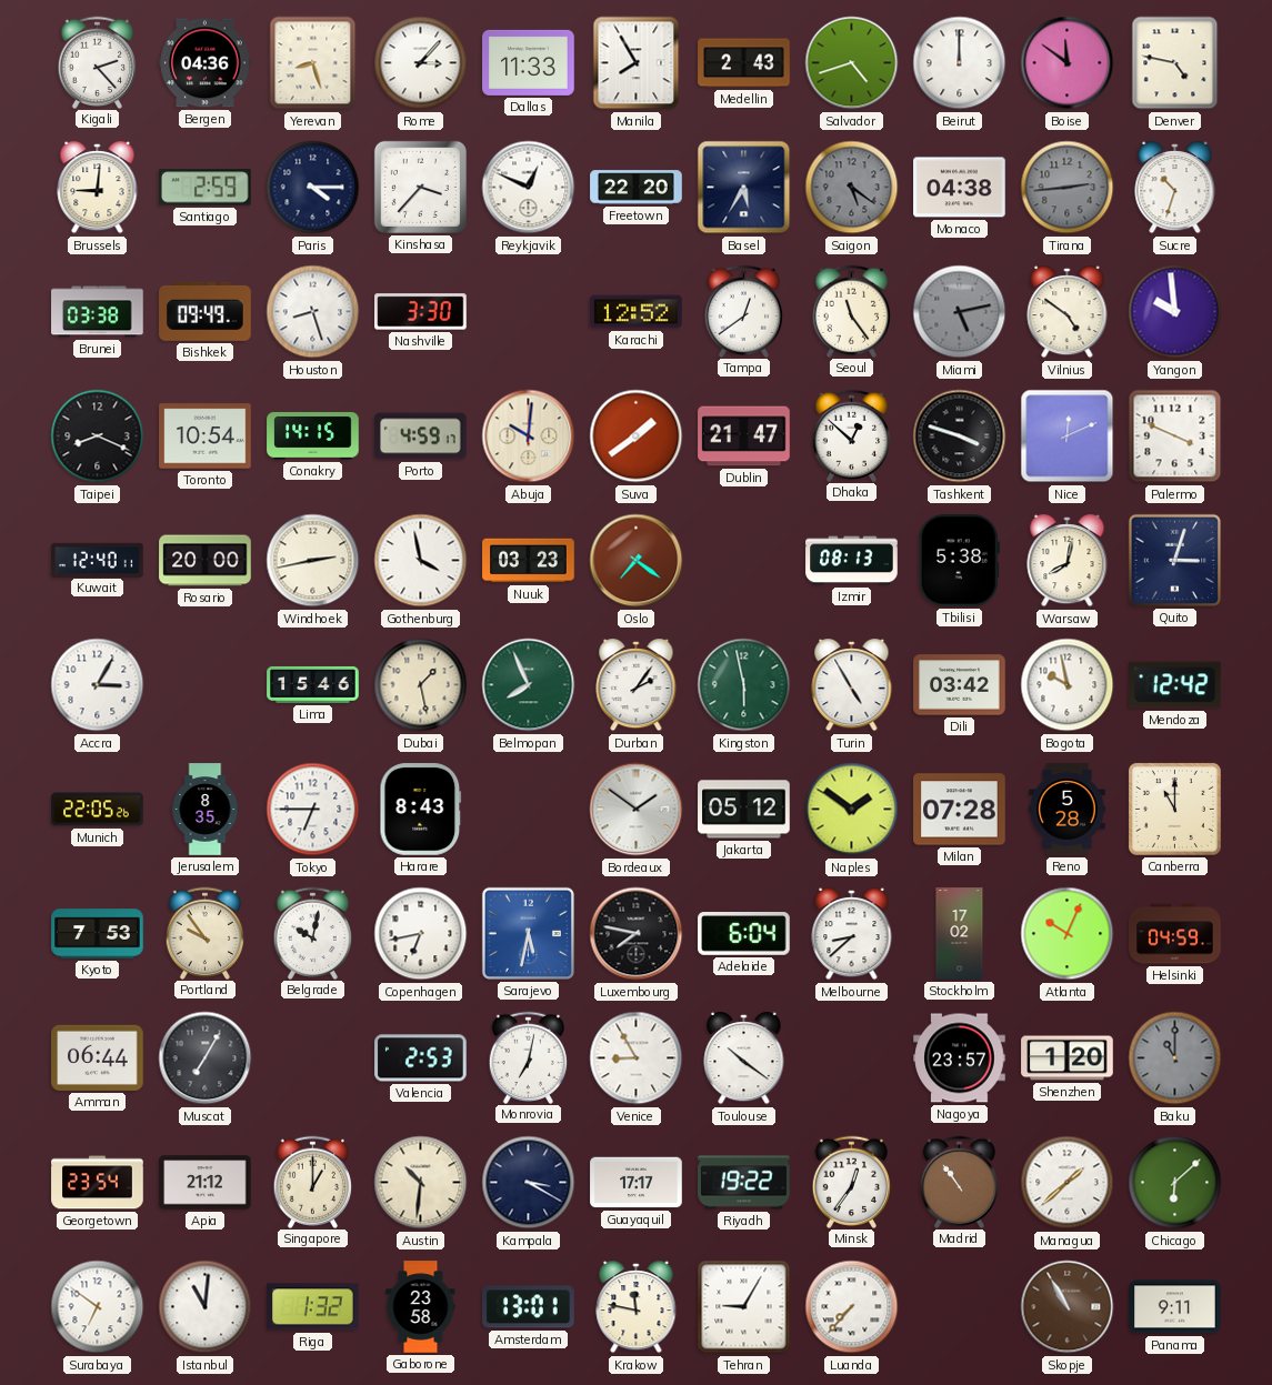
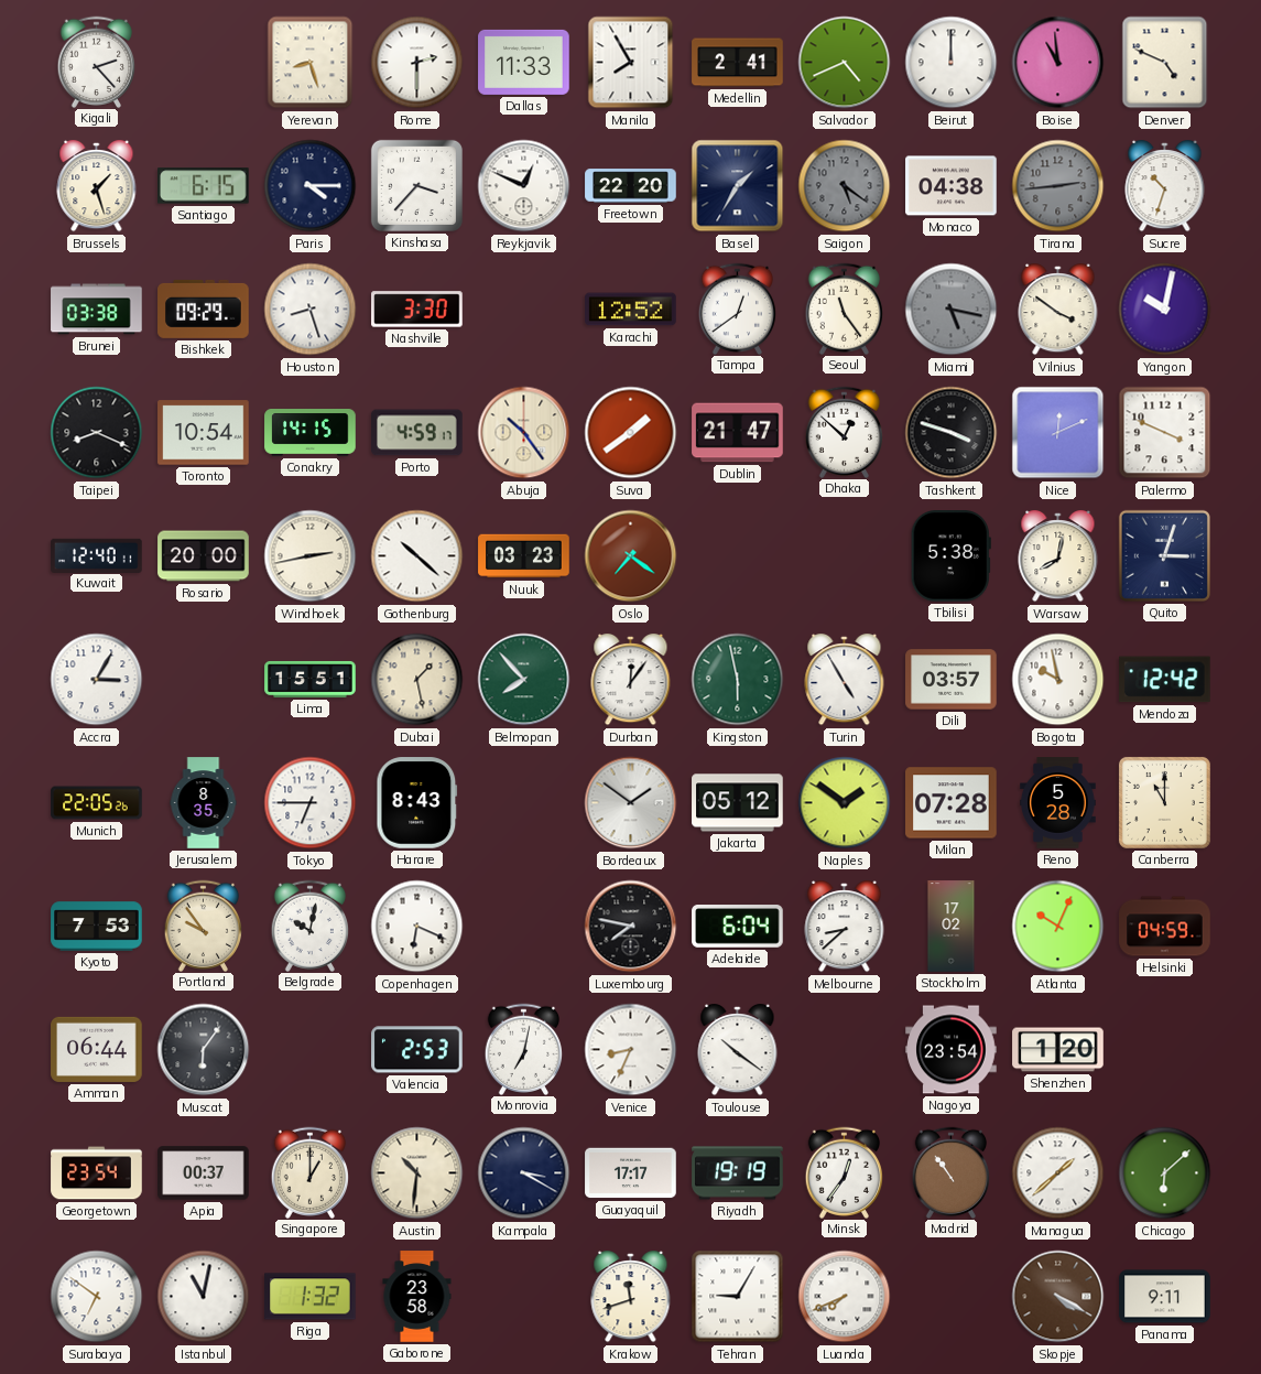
Bergen: 04:36 -> none
Rome: 3:07 -> 2:30
Medellin: 2:43 -> 2:41
Salvador: 4:42 -> 4:41
Boise: 11:51 -> 10:59
Denver: 4:47 -> 4:49
Brussels: 9:01 -> 1:27
Santiago: 2:59 -> 6:15
Basel: 5:35 -> 1:35
Bishkek: 09:49 -> 09:29
Miami: 5:13 -> 5:17
Vilnius: 4:51 -> 3:51
Yangon: 9:59 -> 10:02
Abuja: 10:01 -> 10:24
Gothenburg: 3:58 -> 10:22
Izmir: 08:13 -> none
Lima: 15:46 -> 15:51
Belmopan: 7:56 -> 7:53
Durban: 2:06 -> 12:06
Dili: 03:42 -> 03:57
Copenhagen: 6:43 -> 6:19
Sarajevo: 5:32 -> none
Muscat: 7:05 -> 6:06
Venice: 8:55 -> 8:34
Nagoya: 23:57 -> 23:54
Baku: 11:00 -> none
Apia: 21:12 -> 00:37
Riyadh: 19:22 -> 19:19
Istanbul: 11:01 -> 11:02
Amsterdam: 13:01 -> none
Krakow: 11:47 -> 11:42
Luanda: 7:37 -> 7:41
Skopje: 10:55 -> 4:20
